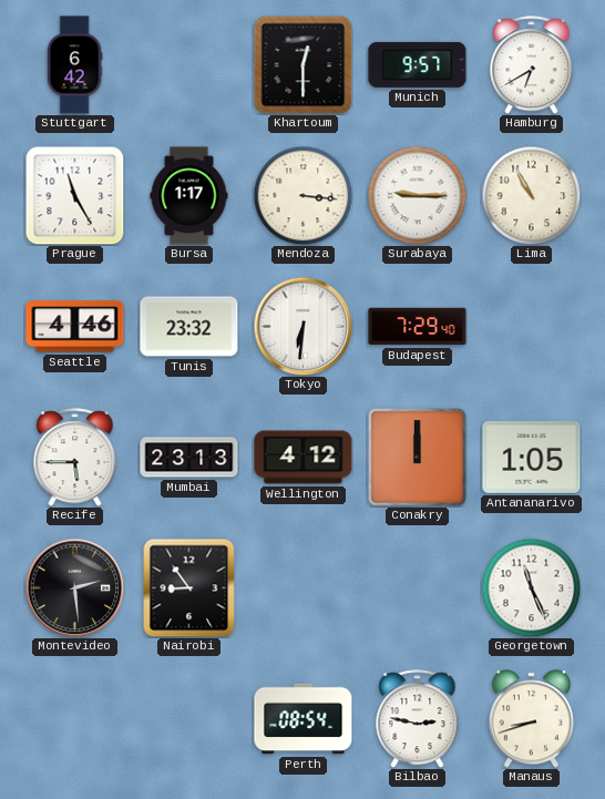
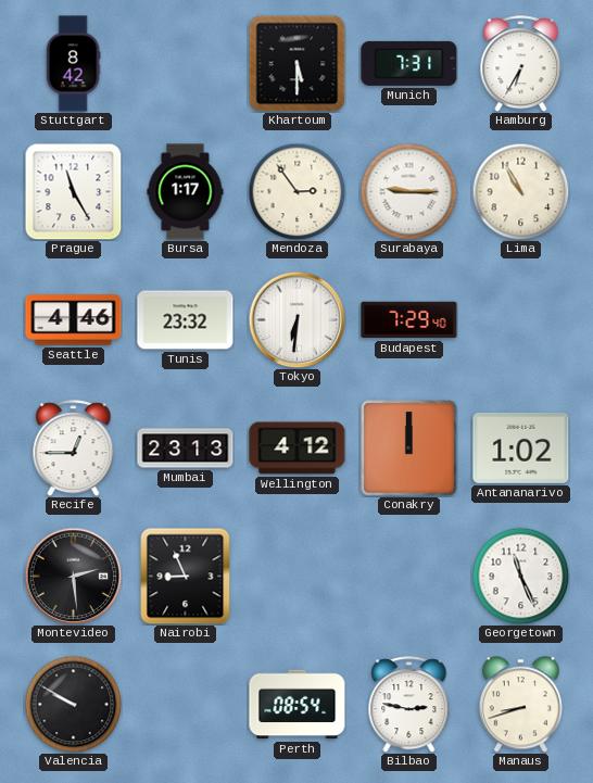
Stuttgart: 6:42 -> 8:42
Khartoum: 12:30 -> 5:30
Munich: 9:57 -> 7:31
Hamburg: 6:40 -> 6:35
Mendoza: 3:16 -> 2:54
Recife: 5:45 -> 12:45
Antananarivo: 1:05 -> 1:02
Nairobi: 8:54 -> 8:56
Valencia: none -> 9:50
